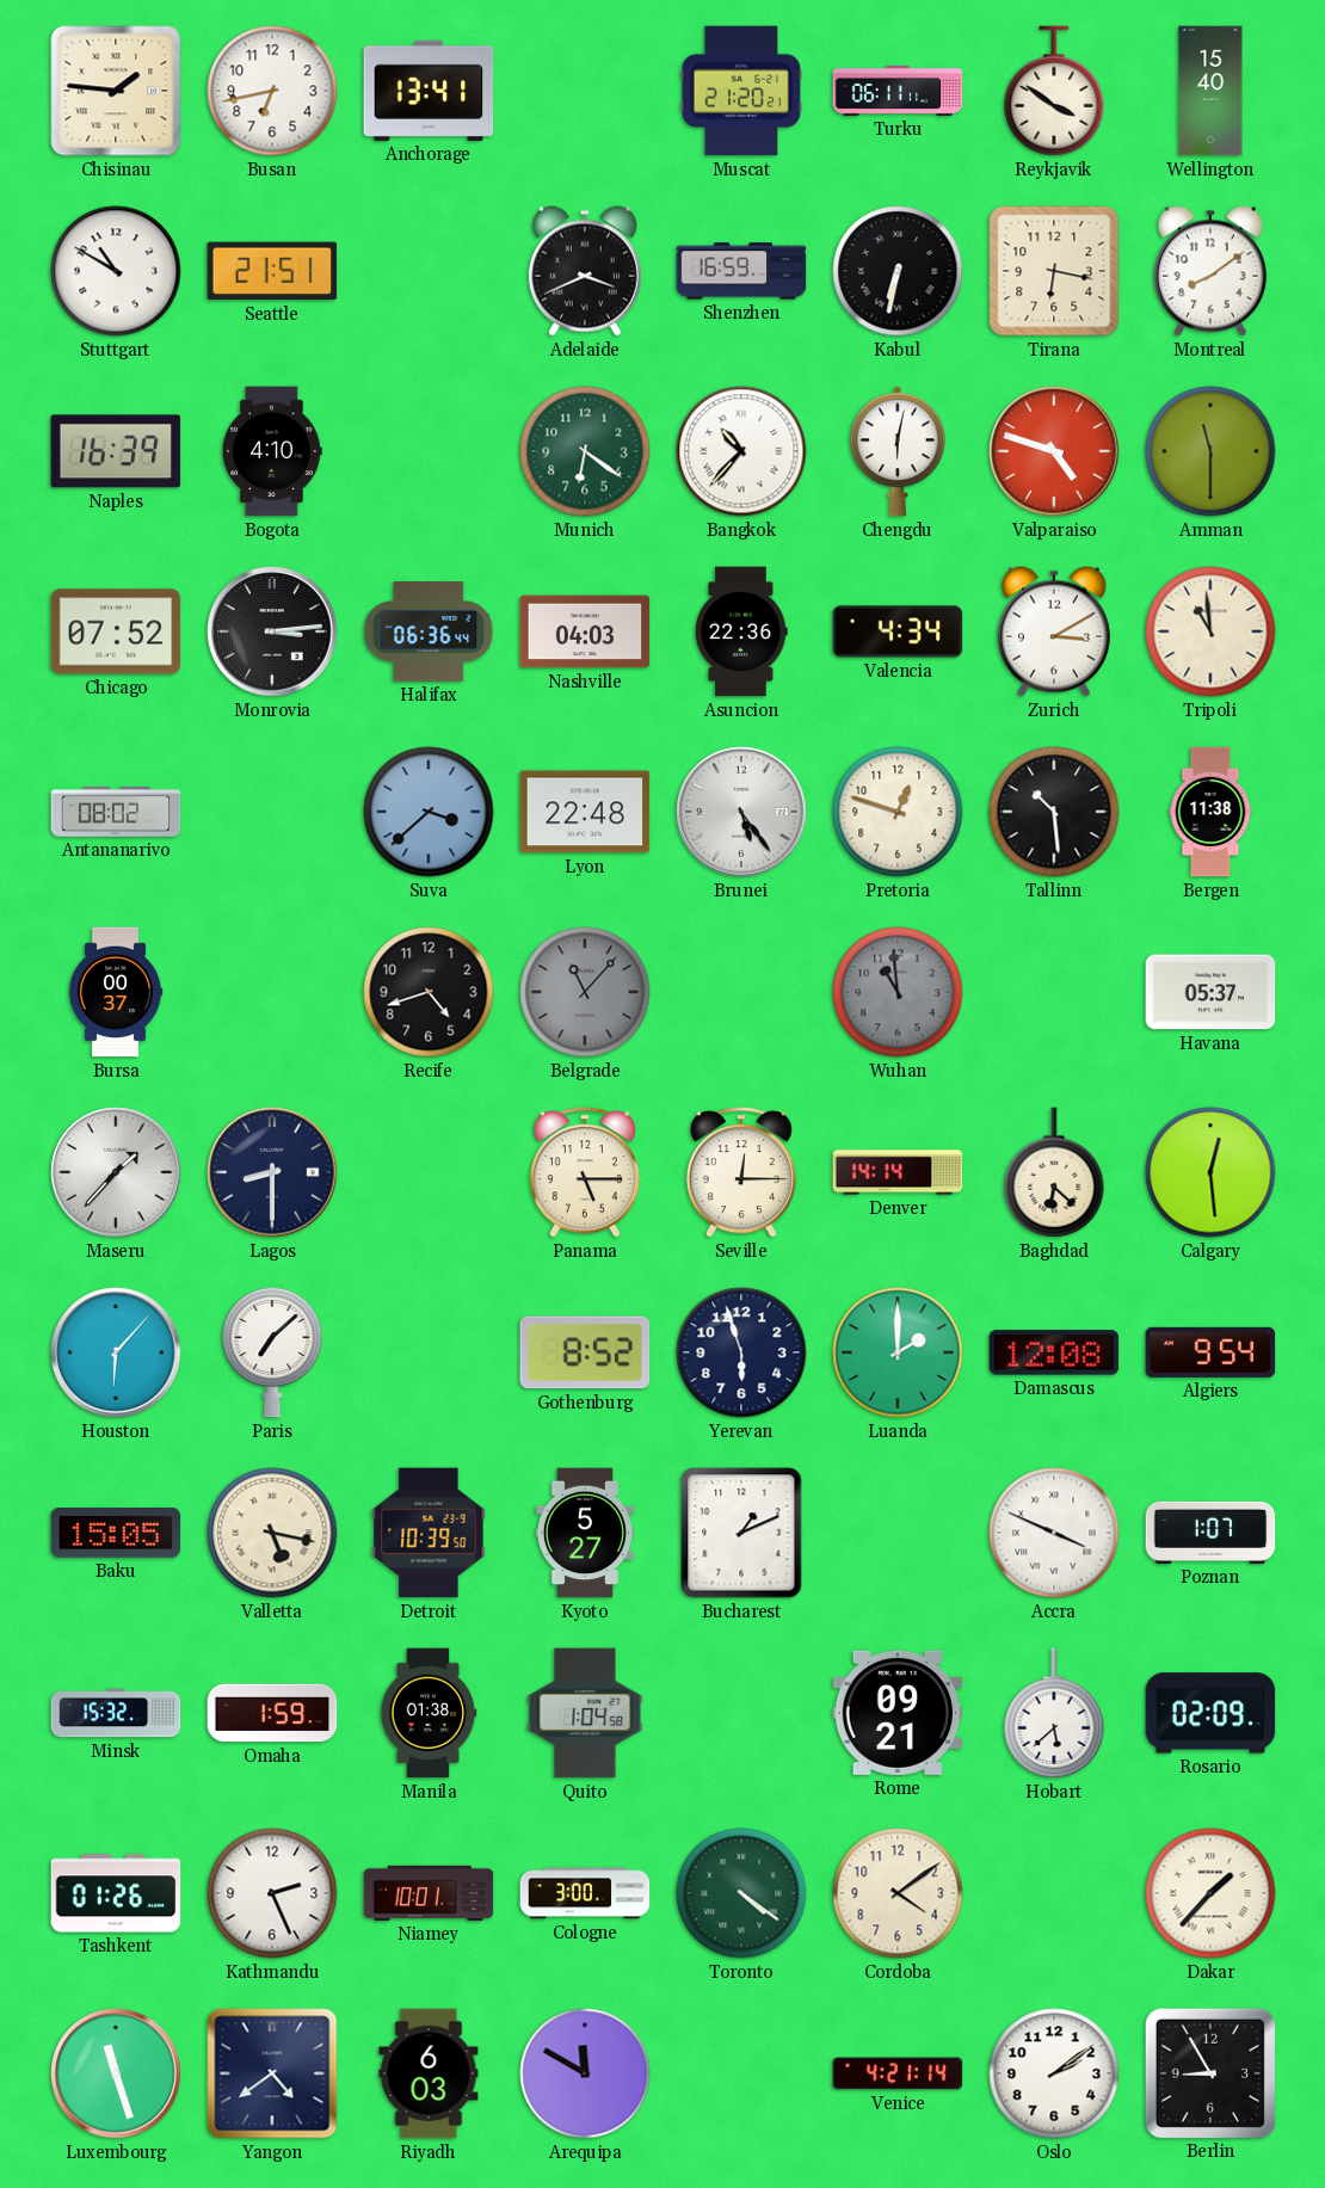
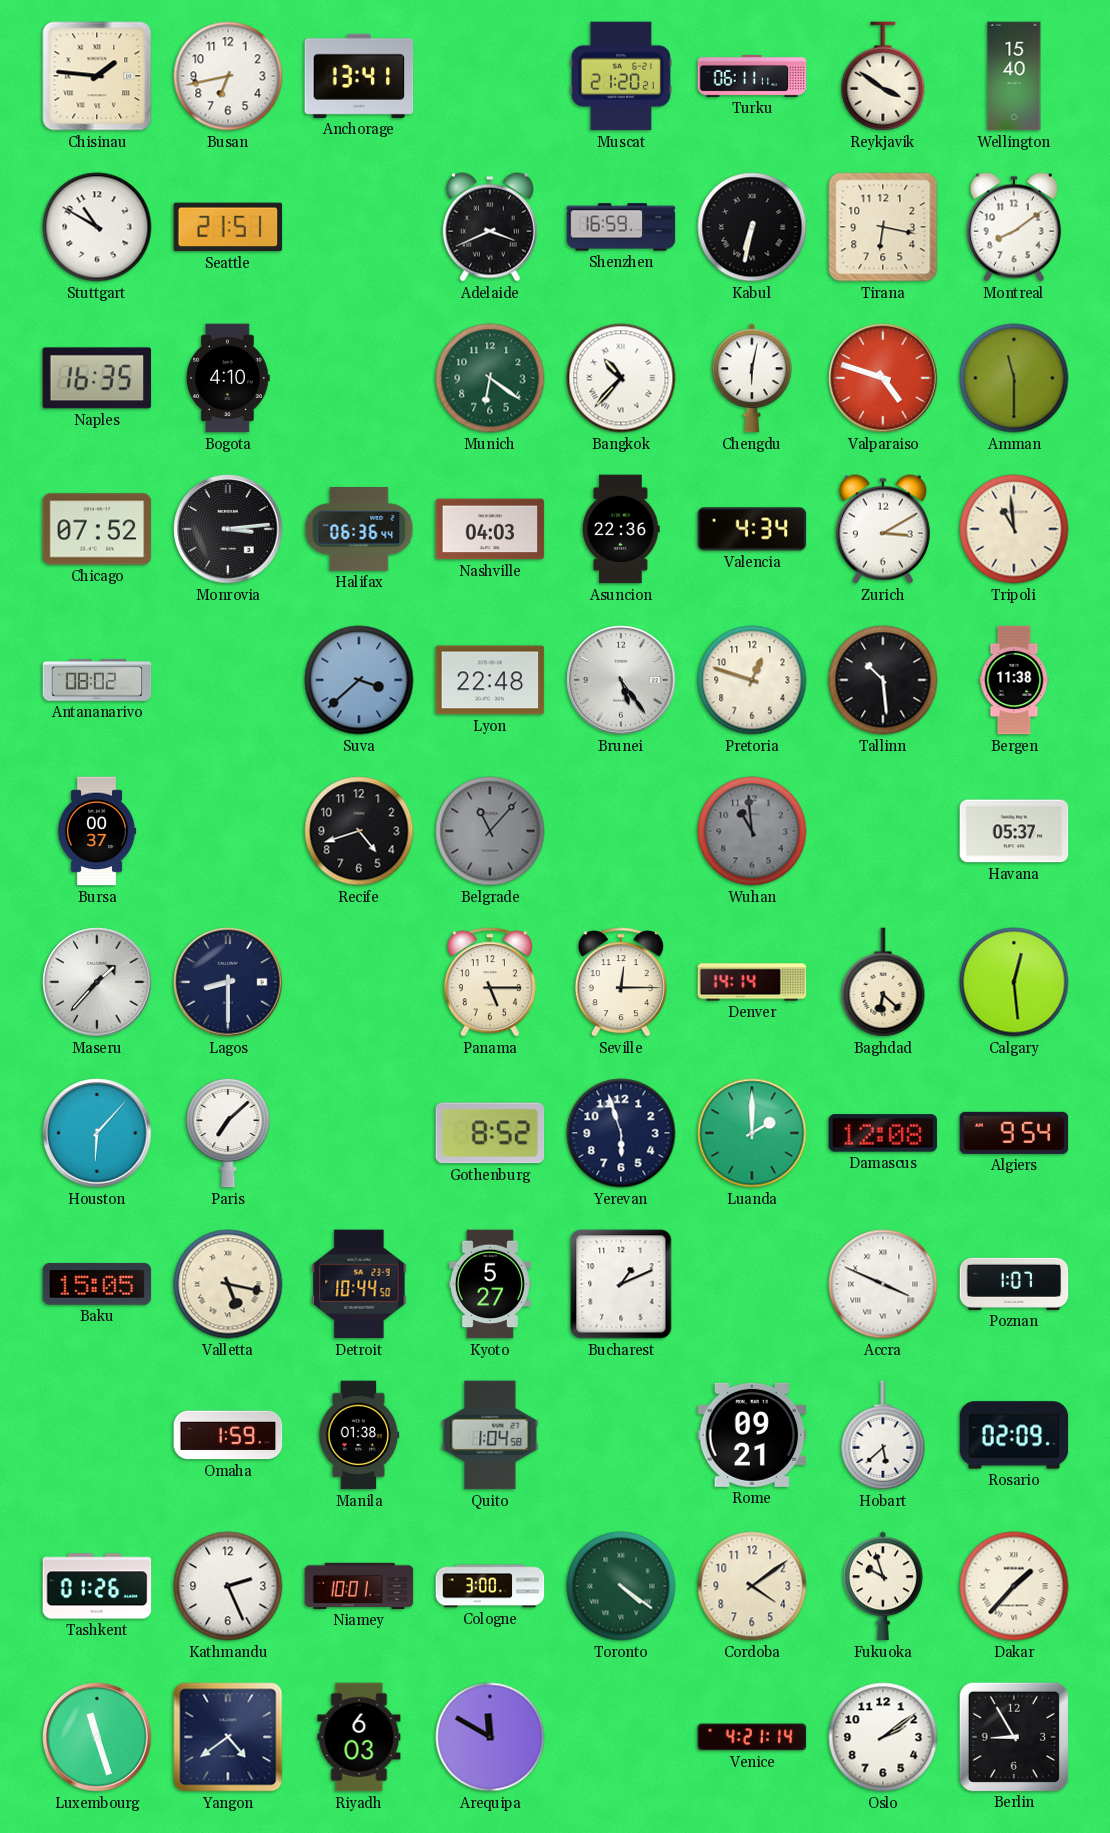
Naples: 16:39 -> 16:35
Detroit: 10:39 -> 10:44
Minsk: 15:32 -> none
Fukuoka: none -> 9:57
